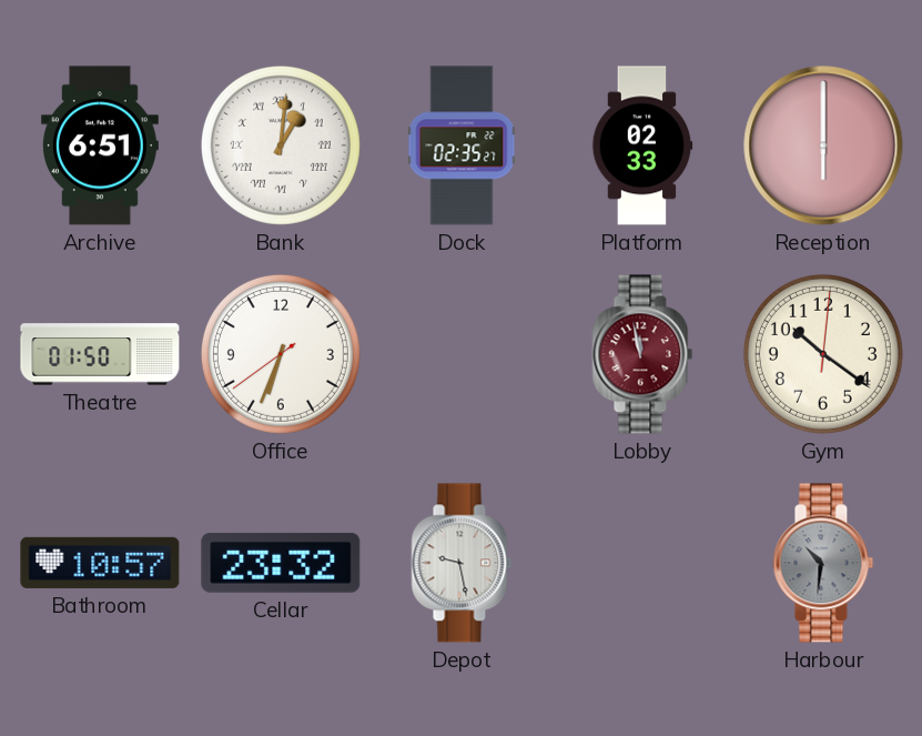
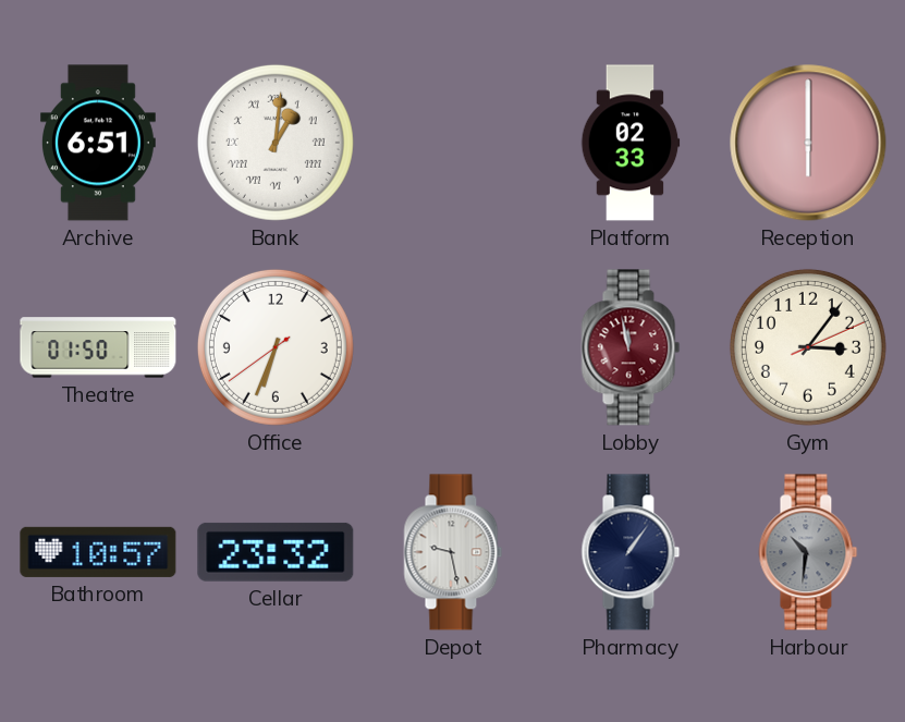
Dock: 02:35 -> none
Gym: 10:21 -> 3:06
Pharmacy: none -> 1:06
